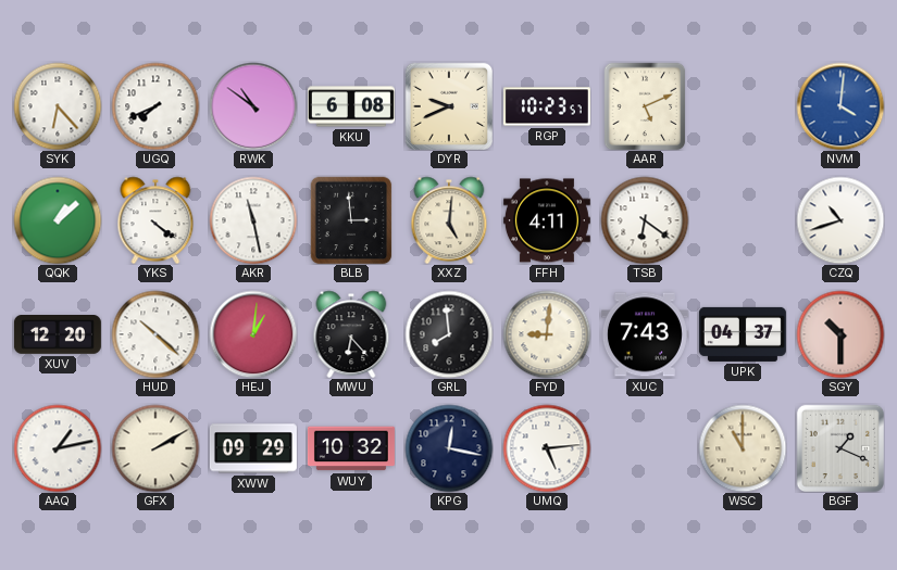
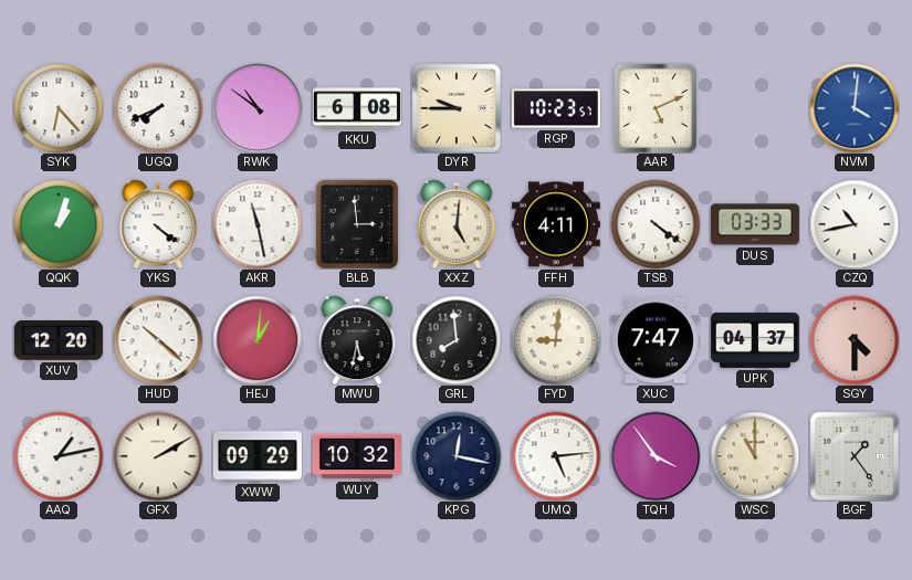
DYR: 9:41 -> 9:45
QQK: 1:08 -> 1:03
TSB: 6:21 -> 4:21
DUS: none -> 03:33
CZQ: 10:42 -> 10:43
MWU: 6:23 -> 5:32
XUC: 7:43 -> 7:47
SGY: 10:30 -> 4:30
TQH: none -> 3:54
BGF: 1:19 -> 1:24
